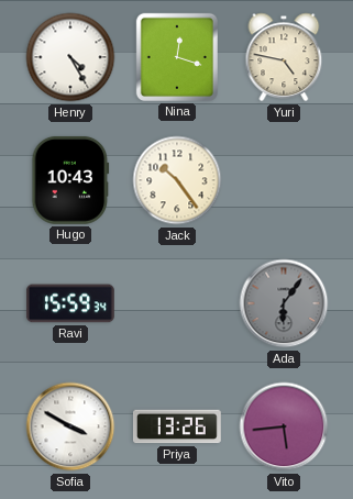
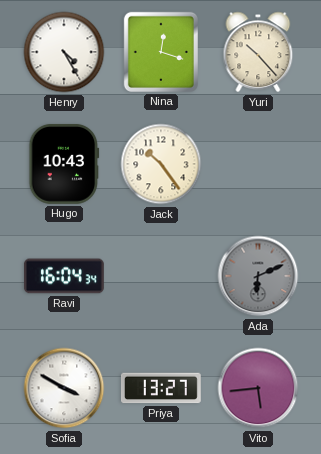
Yuri: 4:47 -> 10:23
Ravi: 15:59 -> 16:04
Ada: 6:06 -> 6:11
Priya: 13:26 -> 13:27
